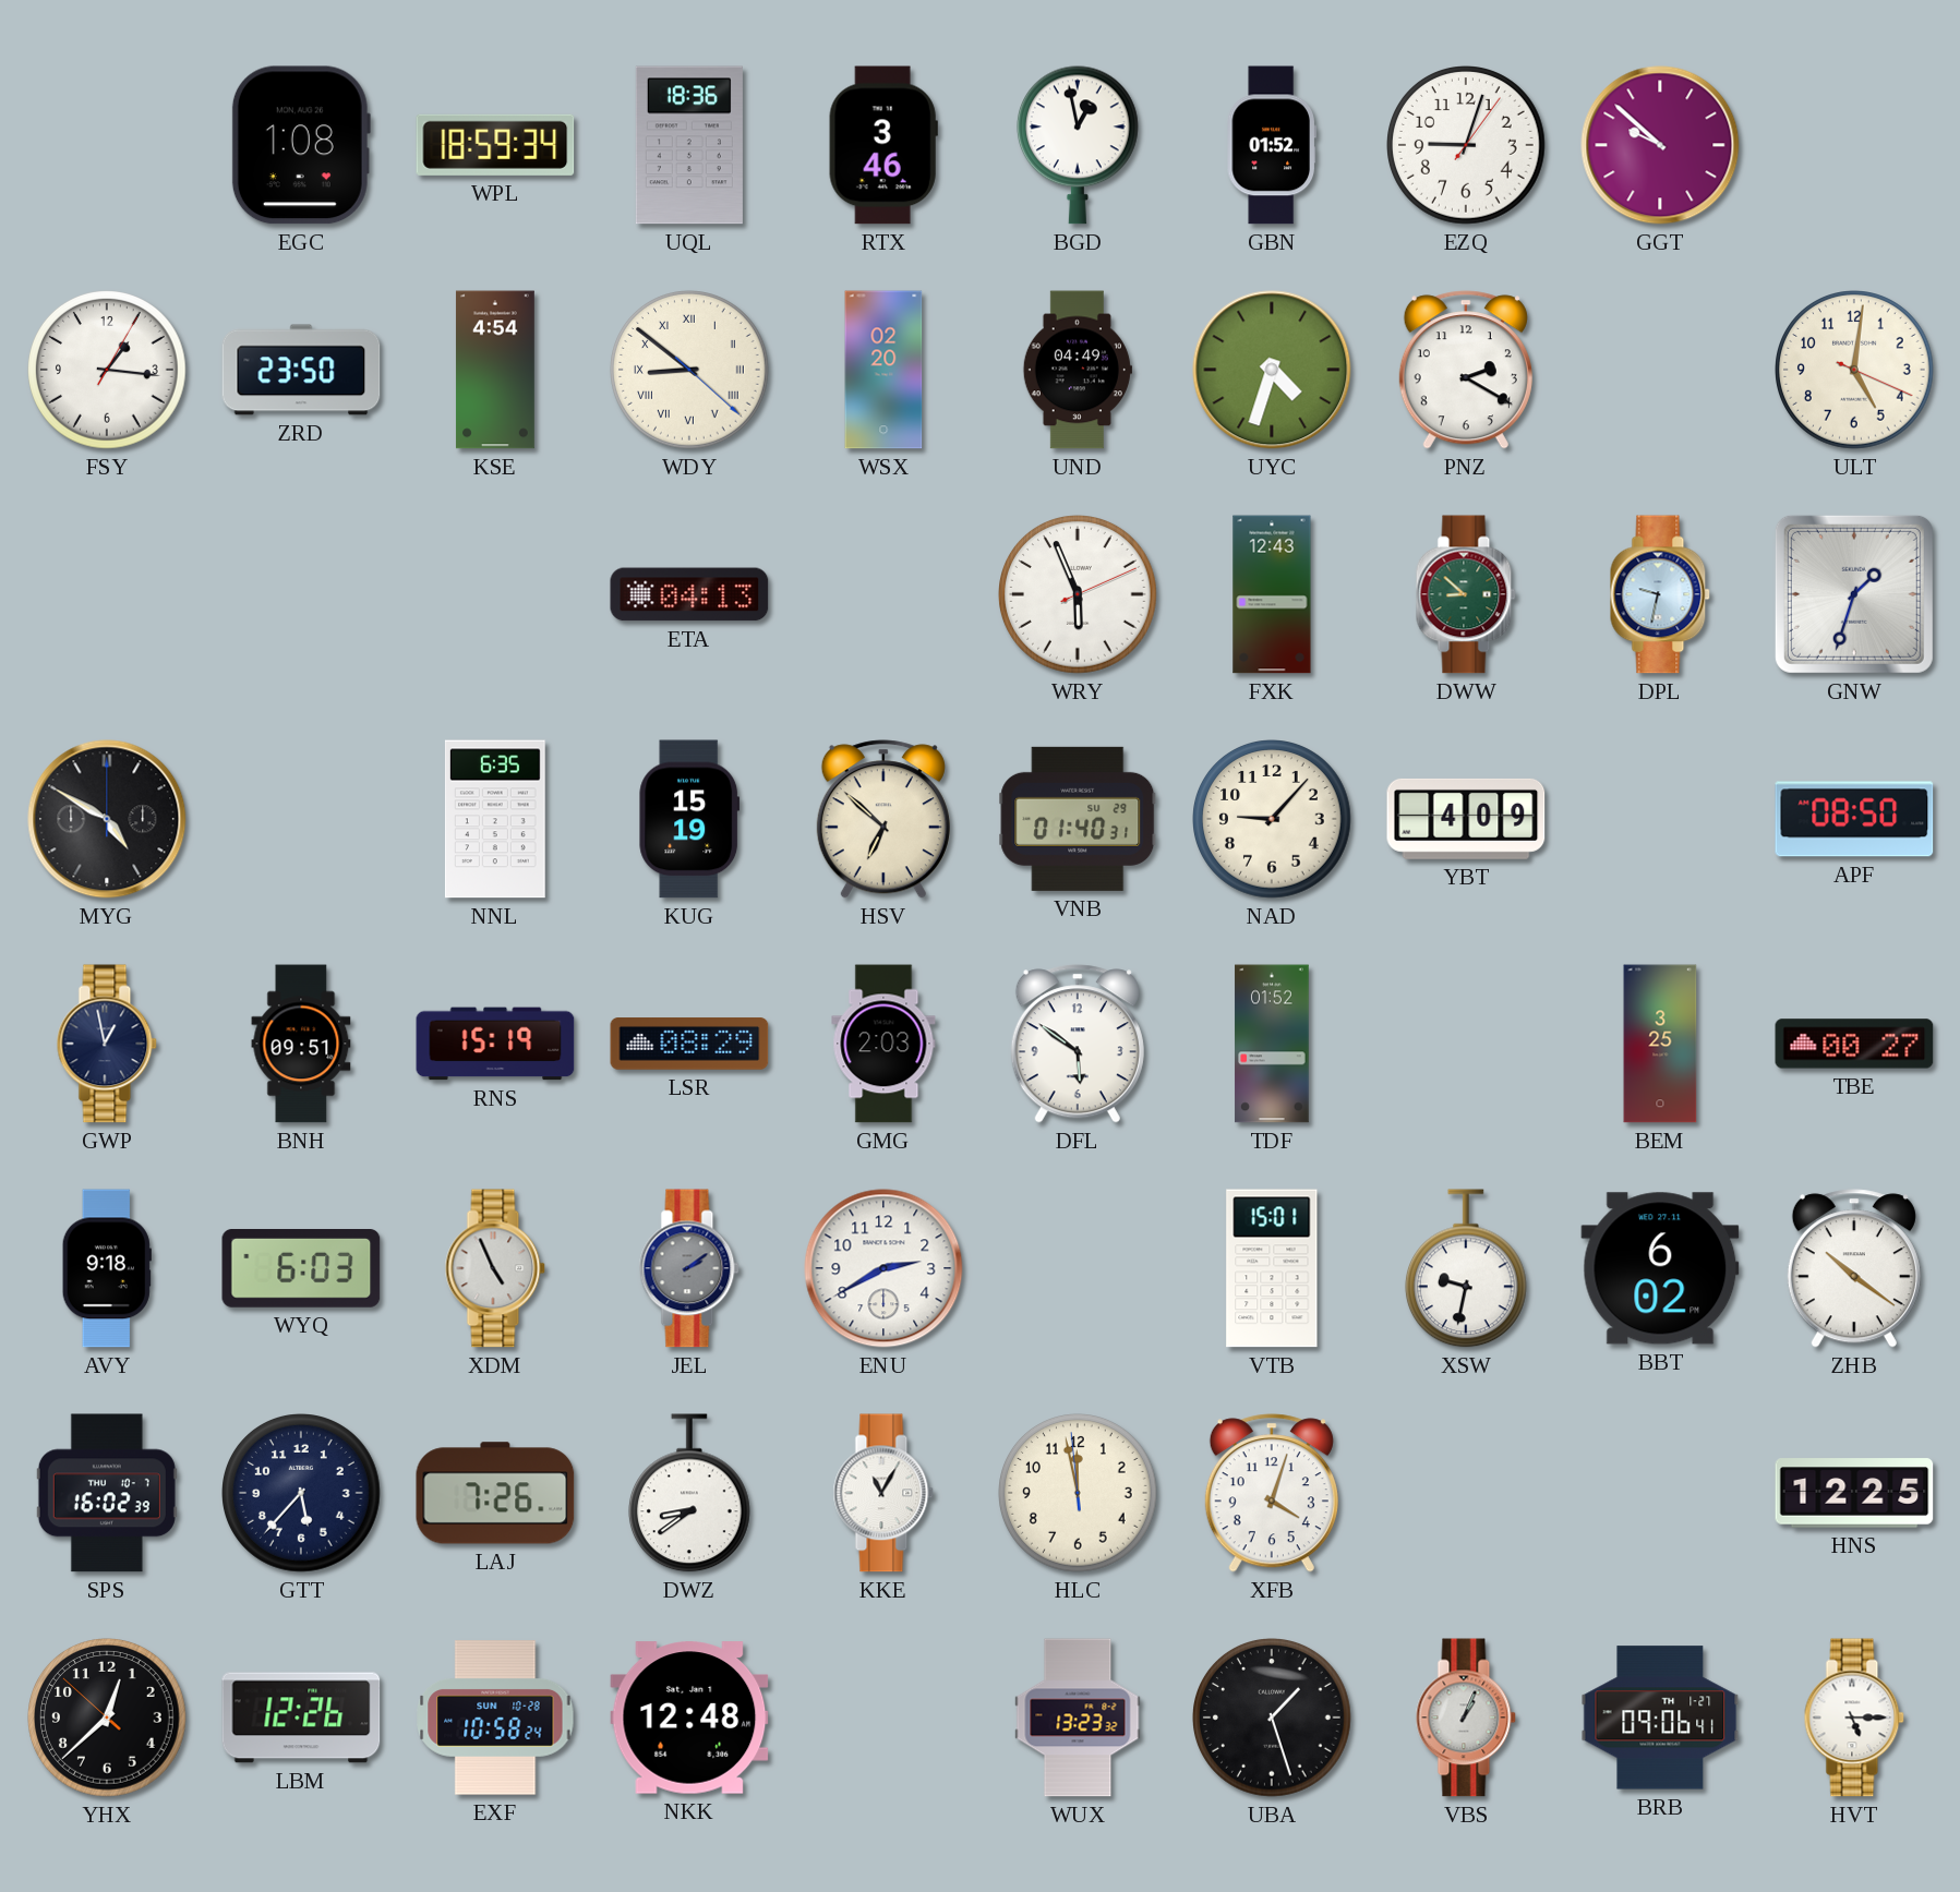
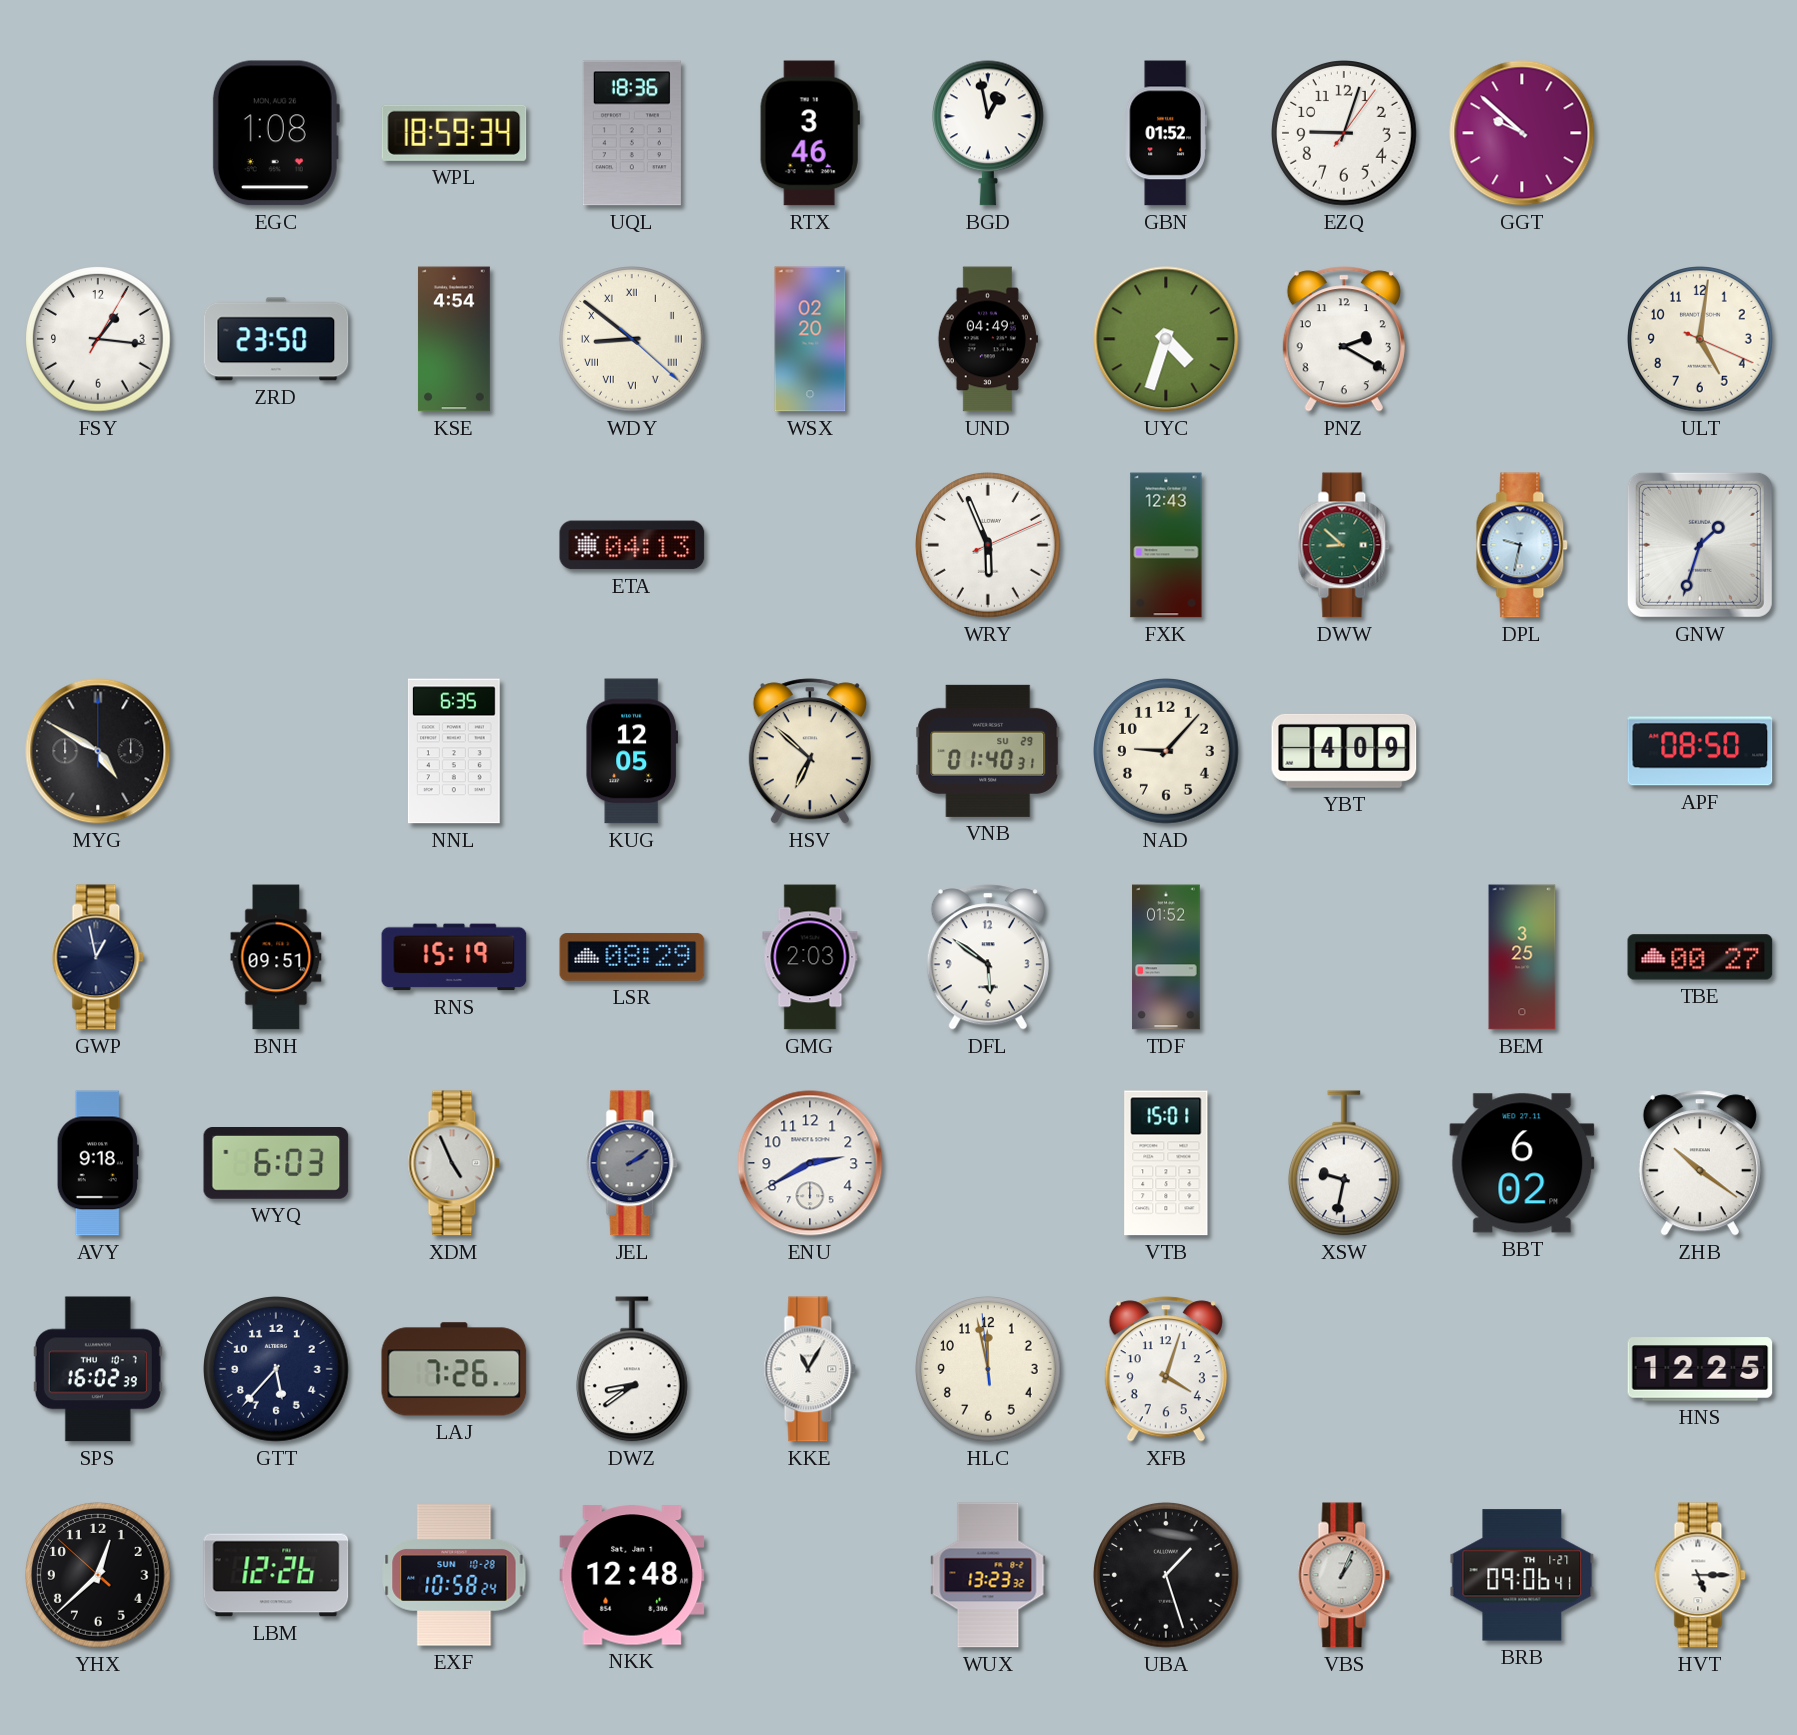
KUG: 15:19 -> 12:05
